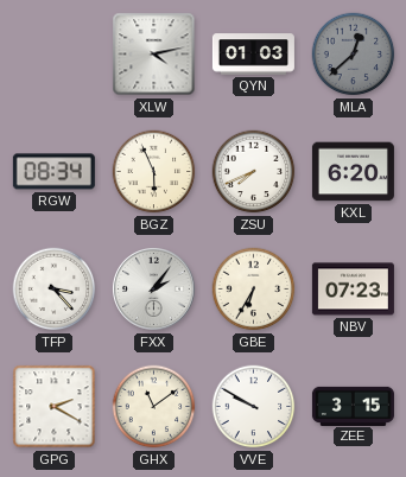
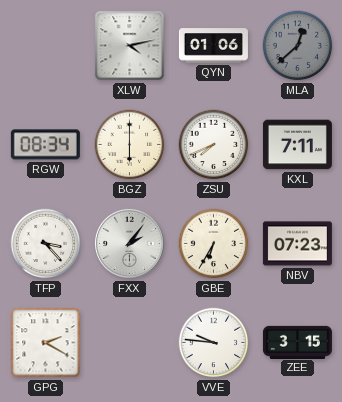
QYN: 01:03 -> 01:06
BGZ: 5:56 -> 6:00
KXL: 6:20 -> 7:11
GHX: 11:09 -> none
VVE: 9:50 -> 9:46
